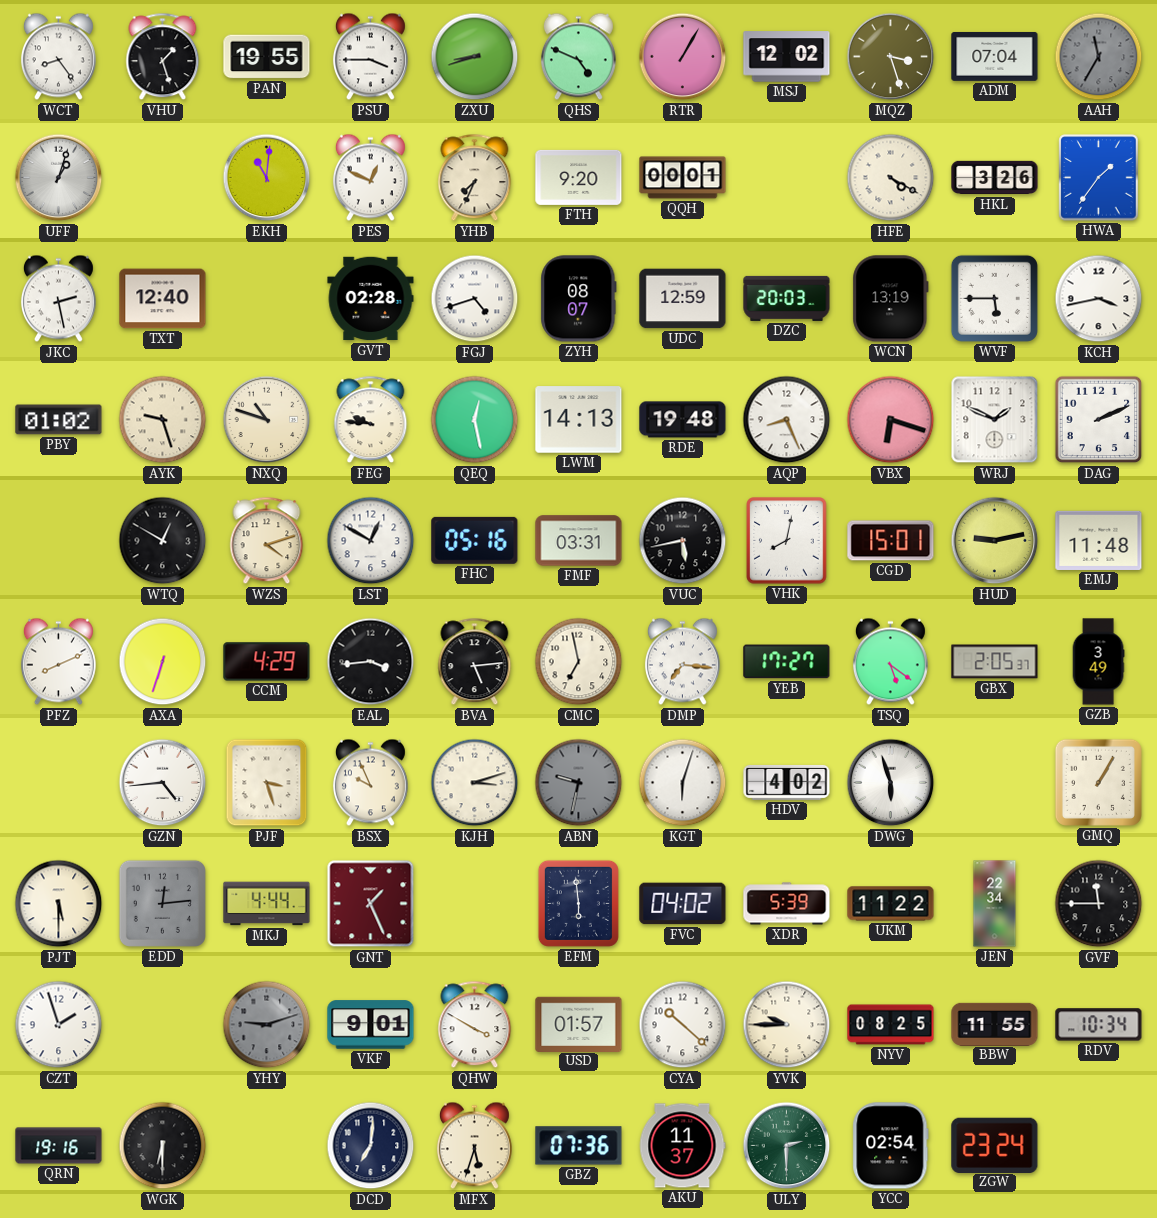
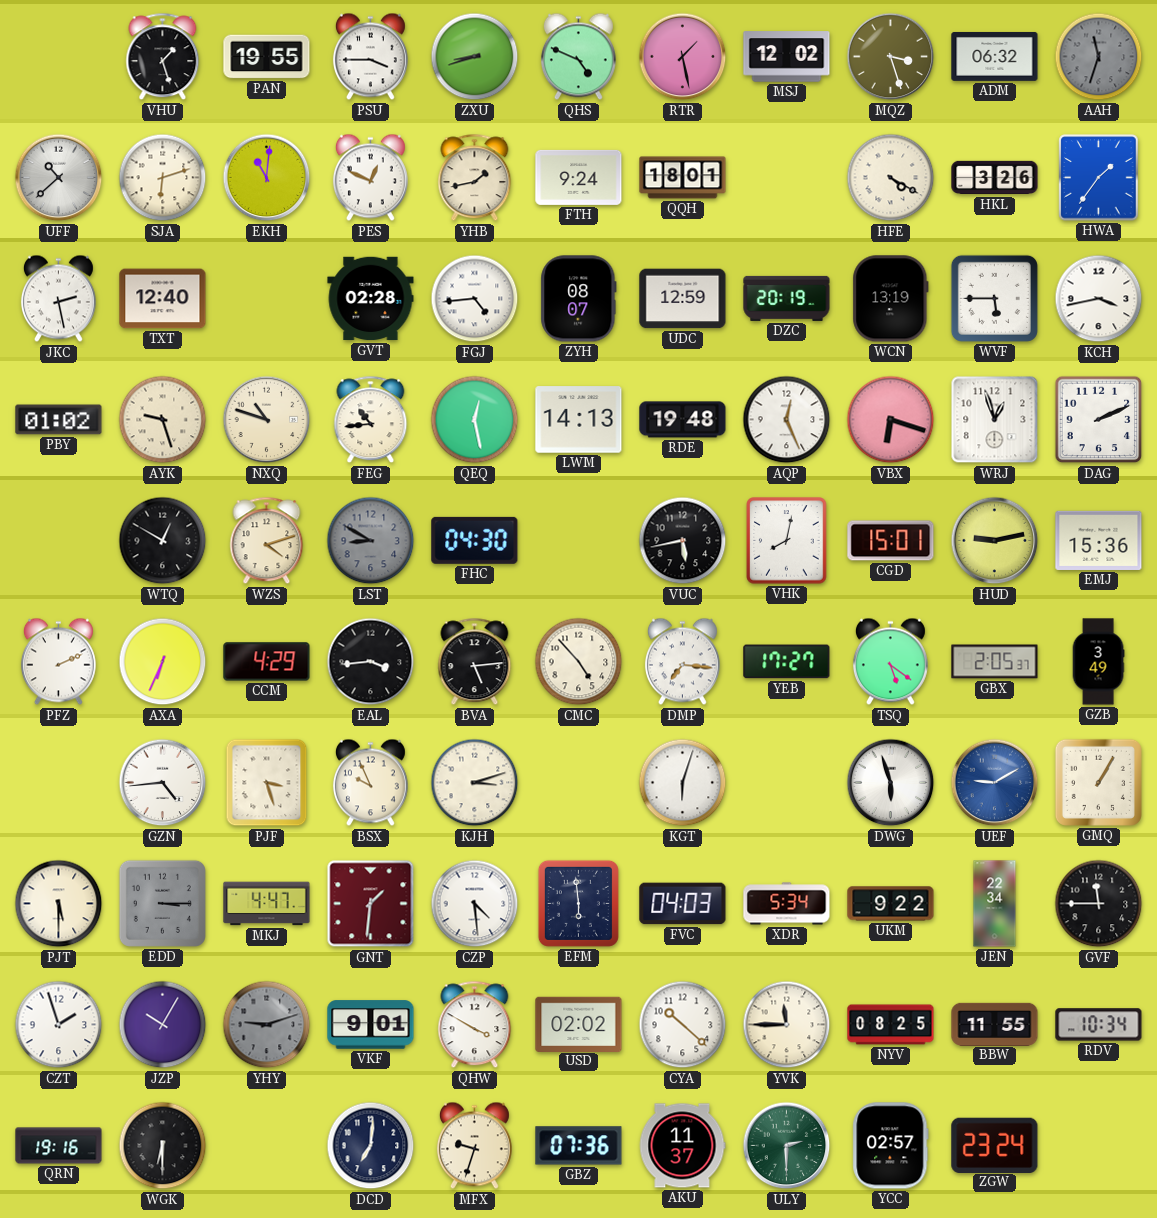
WCT: 8:24 -> none
RTR: 1:05 -> 1:28
ADM: 07:04 -> 06:32
AAH: 11:35 -> 11:33
UFF: 1:03 -> 10:38
SJA: none -> 6:12
YHB: 7:34 -> 1:43
FTH: 9:20 -> 9:24
QQH: 00:01 -> 18:01
FGJ: 4:42 -> 4:44
DZC: 20:03 -> 20:19
FEG: 9:46 -> 10:44
AQP: 8:26 -> 12:26
WRJ: 1:49 -> 12:57
LST: 12:50 -> 8:50
LST dial: white -> grey
FHC: 05:16 -> 04:30
FMF: 03:31 -> none
EMJ: 11:48 -> 15:36
PFZ: 8:11 -> 2:11
AXA: 6:33 -> 6:34
CMC: 6:58 -> 4:53
ABN: 9:32 -> none
HDV: 4:02 -> none
UEF: none -> 9:10
EDD: 12:14 -> 3:15
MKJ: 4:44 -> 4:47
GNT: 1:26 -> 1:31
CZP: none -> 4:29
FVC: 04:02 -> 04:03
XDR: 5:39 -> 5:34
UKM: 11:22 -> 9:22
JZP: none -> 10:05
USD: 01:57 -> 02:02
YVK: 9:45 -> 11:45
MFX: 5:33 -> 9:33
YCC: 02:54 -> 02:57
